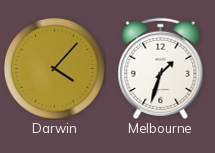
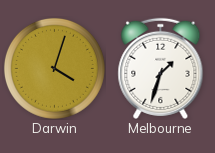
Darwin: 4:07 -> 4:03
